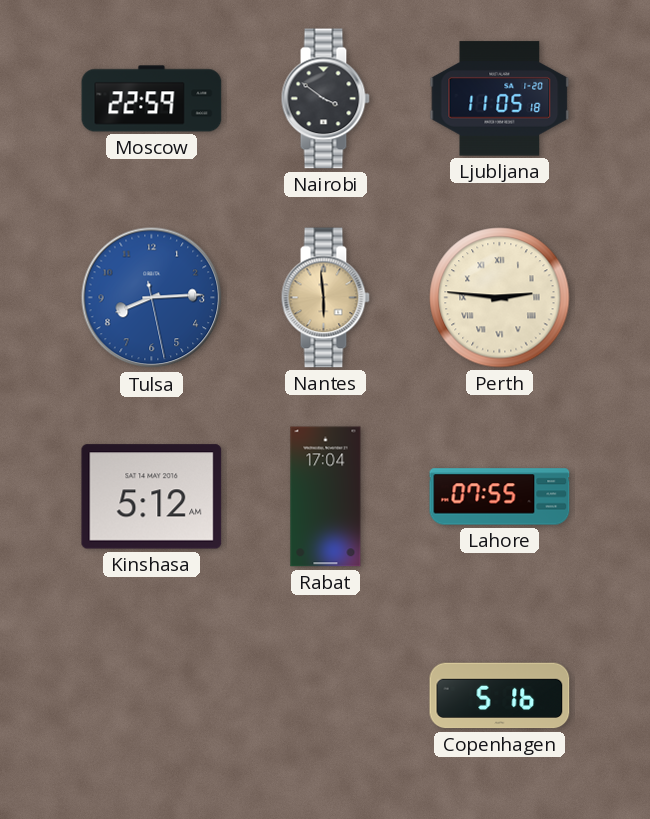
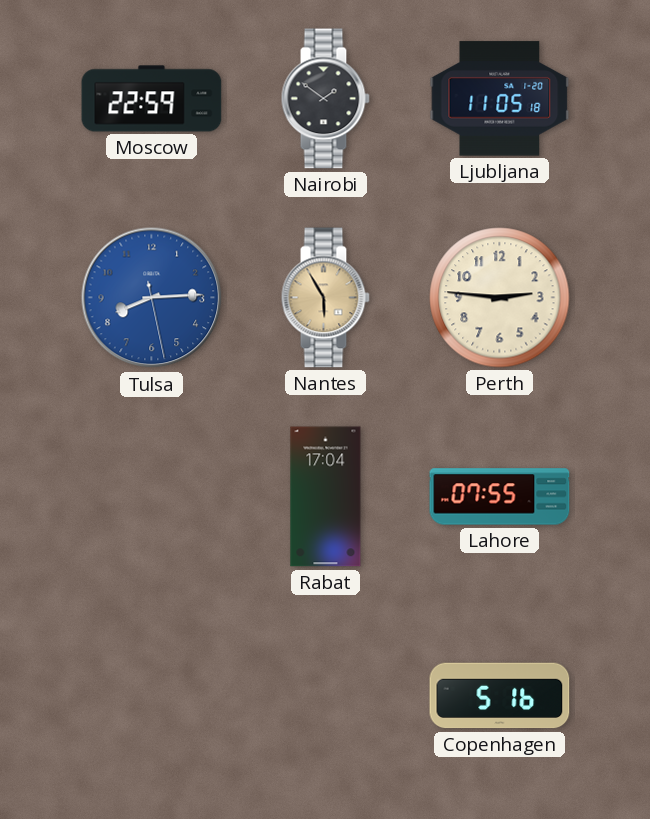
Nairobi: 3:51 -> 1:51
Nantes: 5:59 -> 5:55
Perth numerals: Roman -> Arabic
Kinshasa: 5:12 -> none
